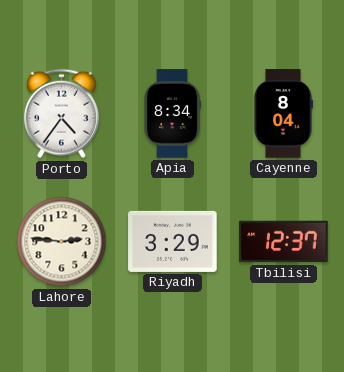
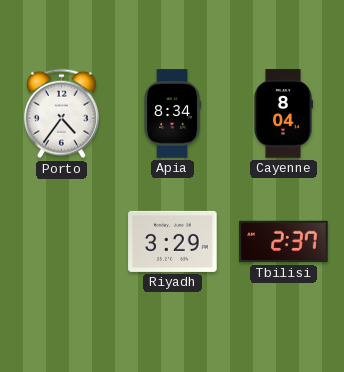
Lahore: 2:46 -> none
Tbilisi: 12:37 -> 2:37
